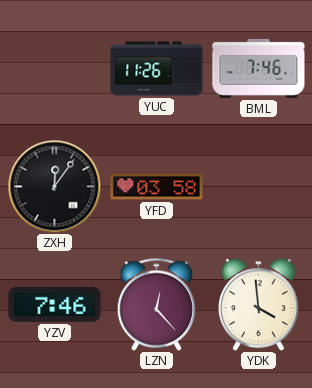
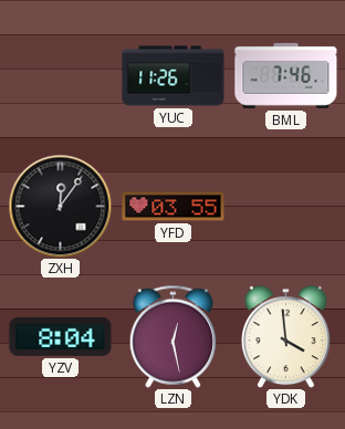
YFD: 03:58 -> 03:55
YZV: 7:46 -> 8:04
LZN: 12:23 -> 12:28
